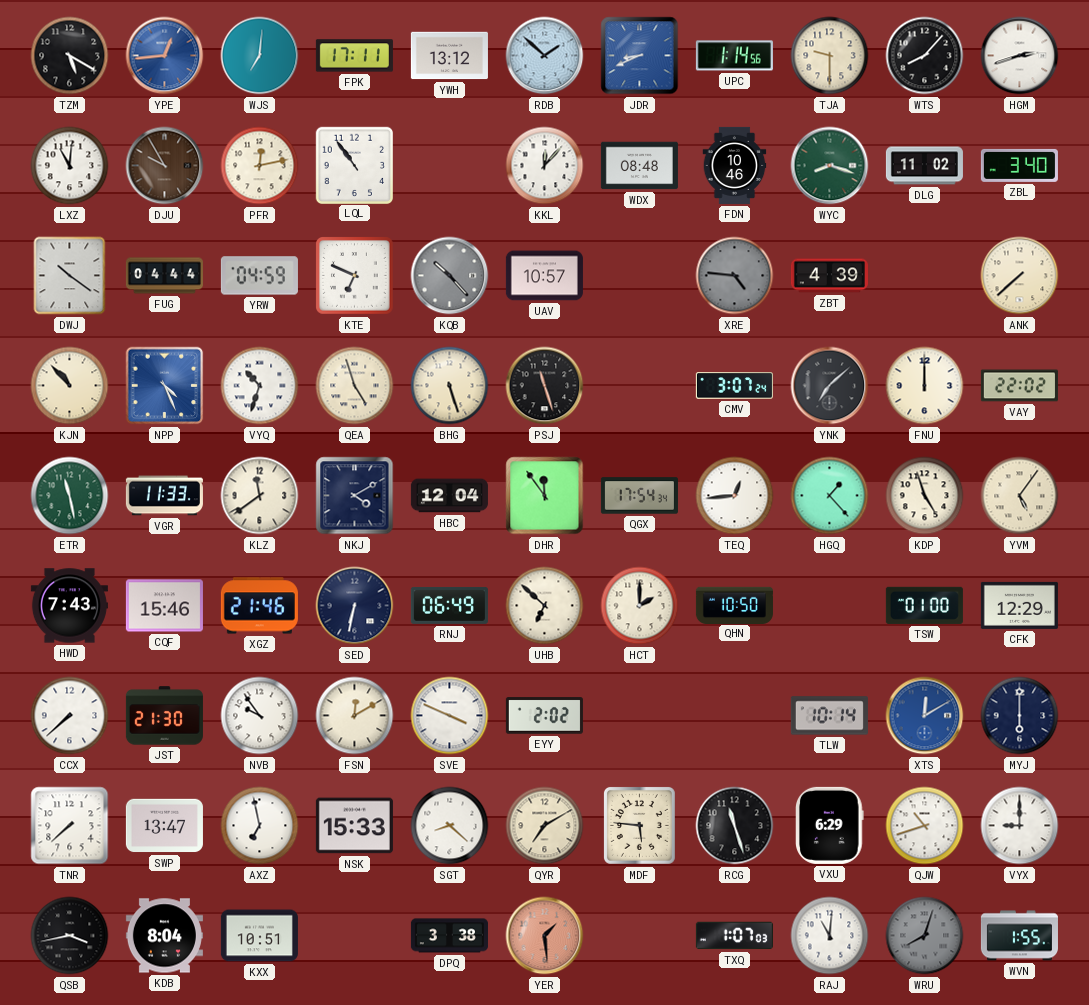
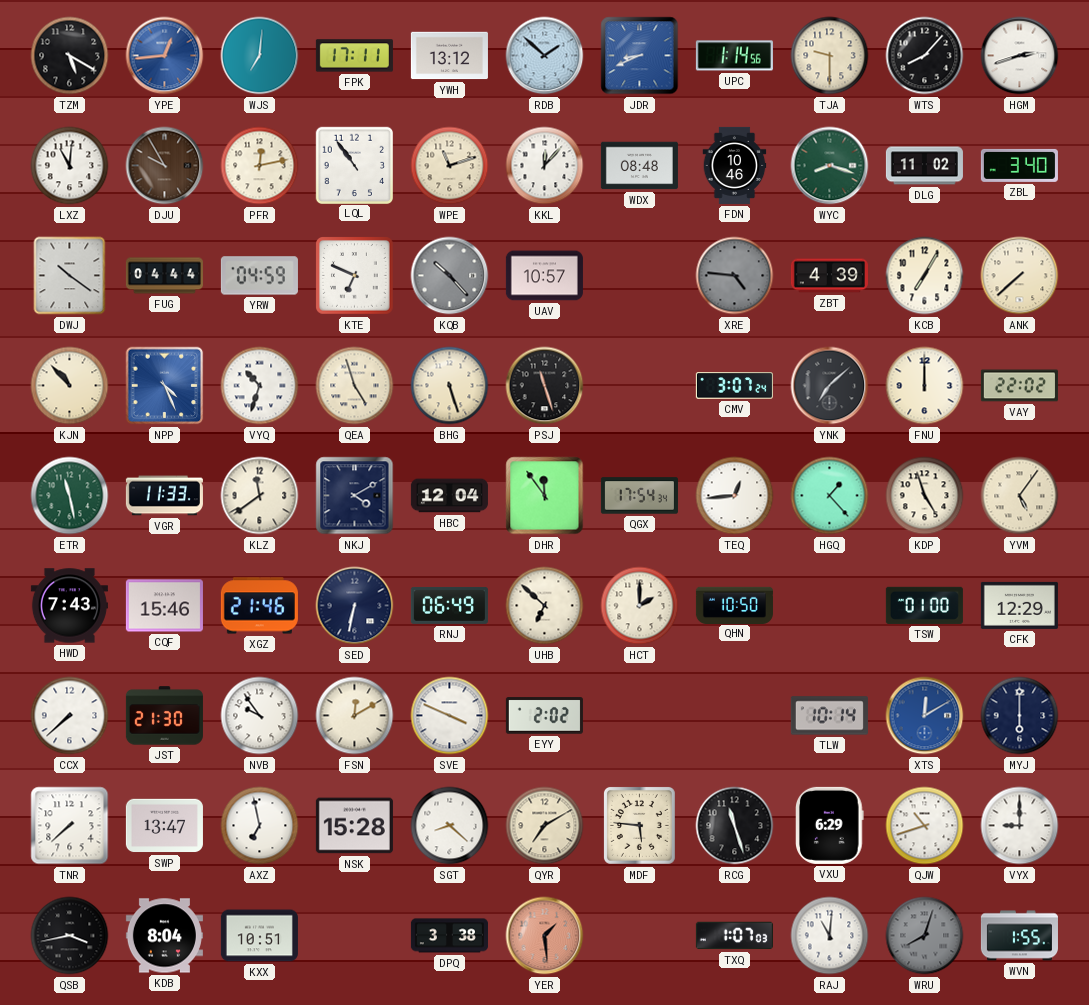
WPE: none -> 11:12
KCB: none -> 7:05
NSK: 15:33 -> 15:28
